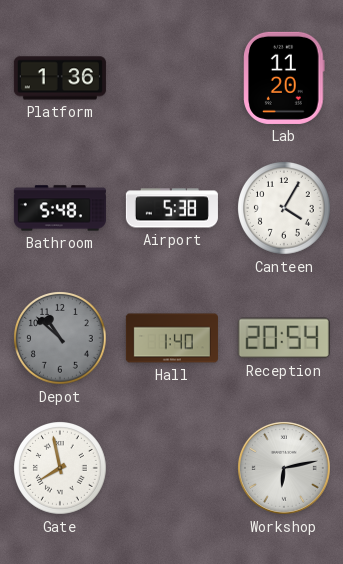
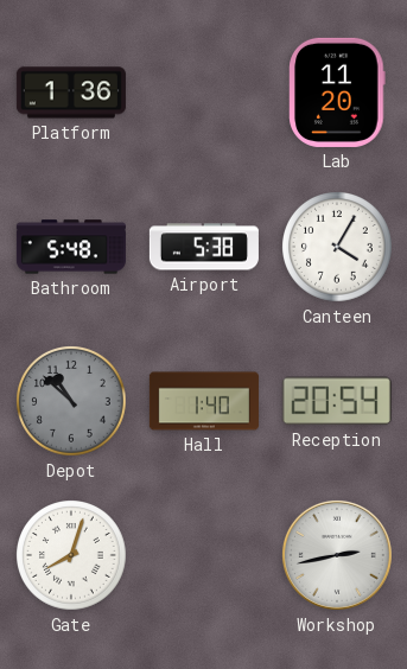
Gate: 7:58 -> 8:03
Workshop: 6:13 -> 2:43
